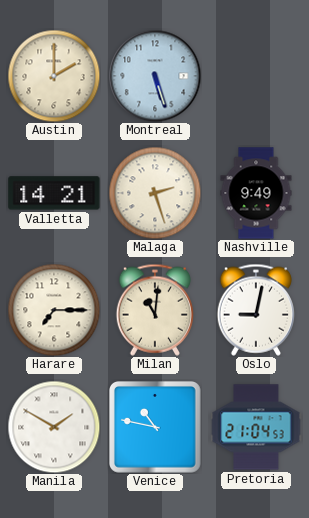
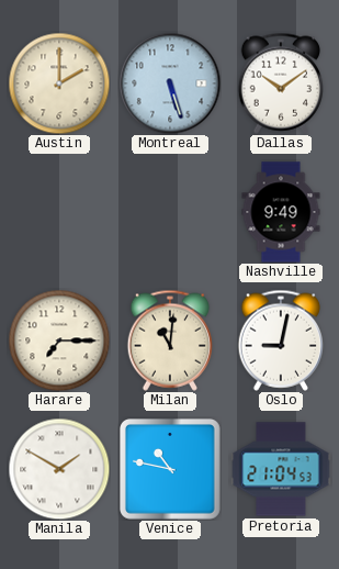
Dallas: none -> 10:09
Valletta: 14:21 -> none
Malaga: 2:27 -> none
